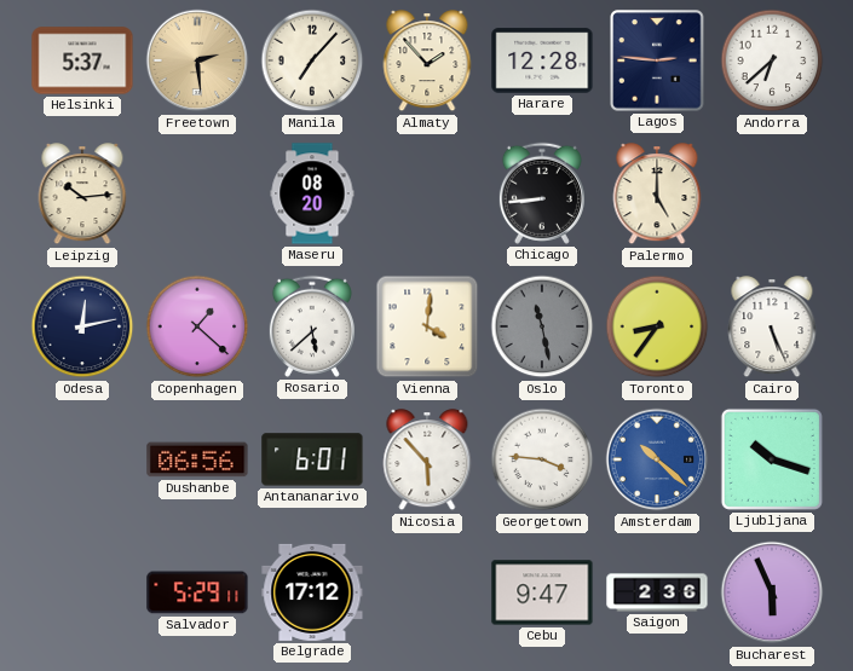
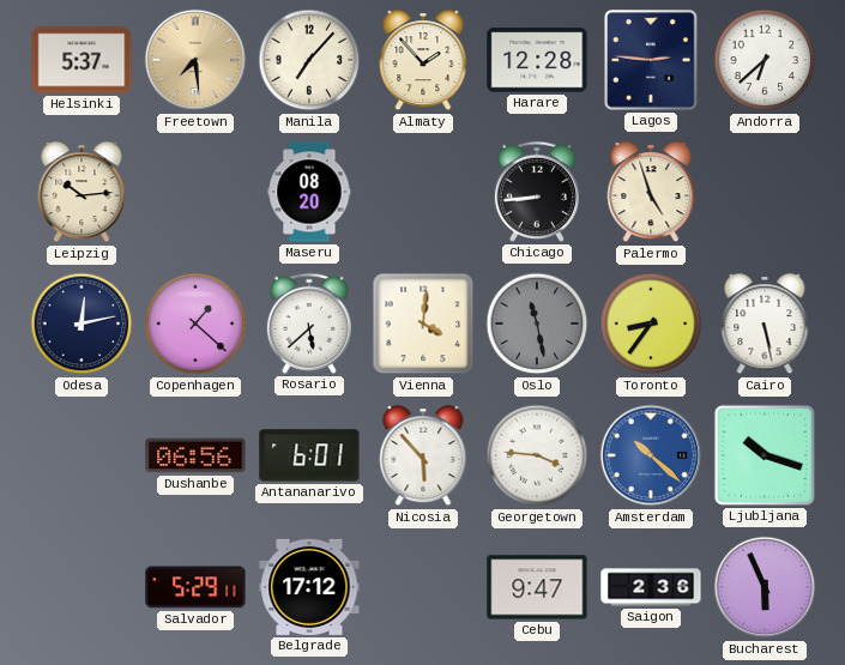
Freetown: 2:29 -> 7:29
Palermo: 5:00 -> 4:57
Cairo: 5:26 -> 5:28
